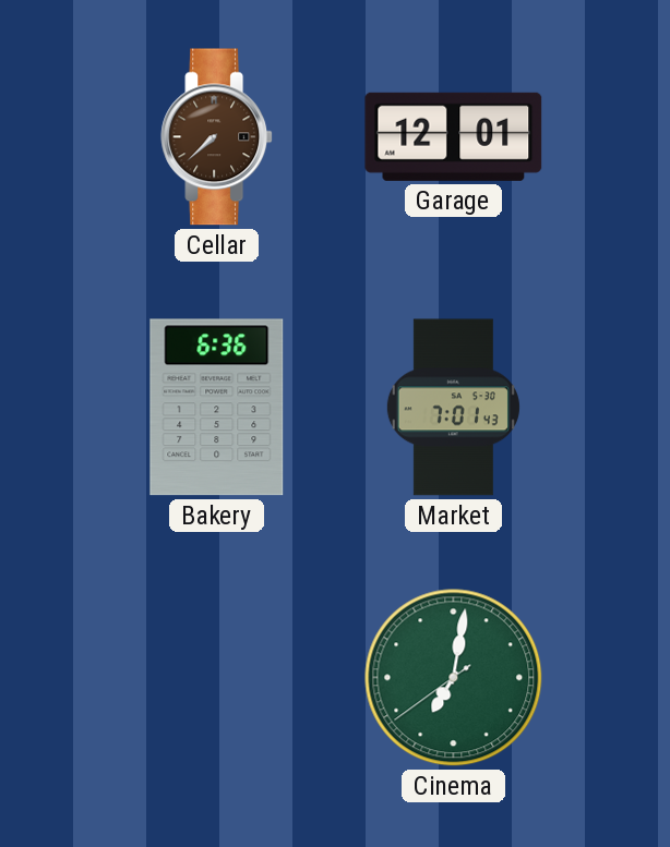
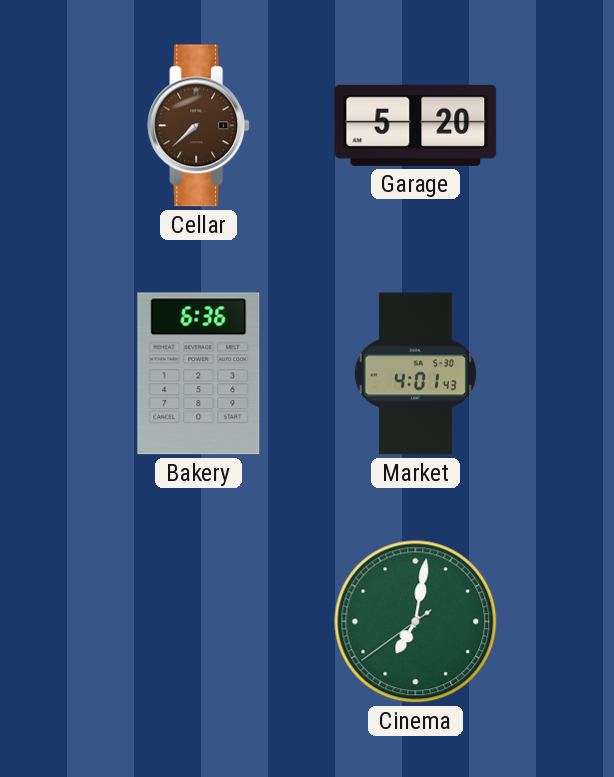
Garage: 12:01 -> 5:20
Market: 7:01 -> 4:01
